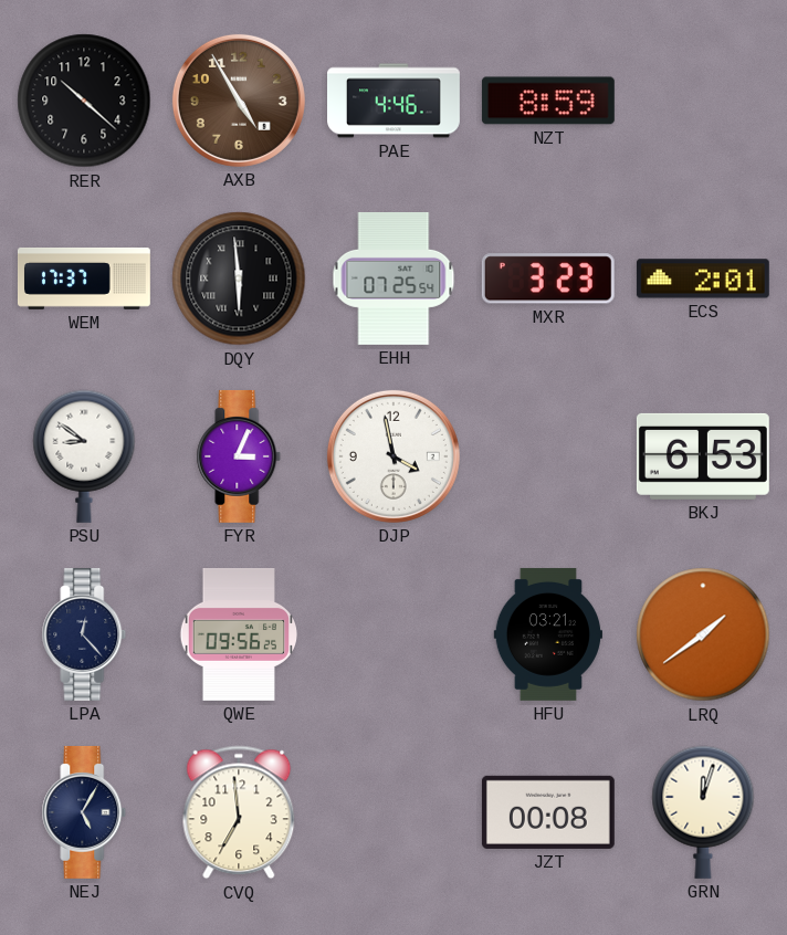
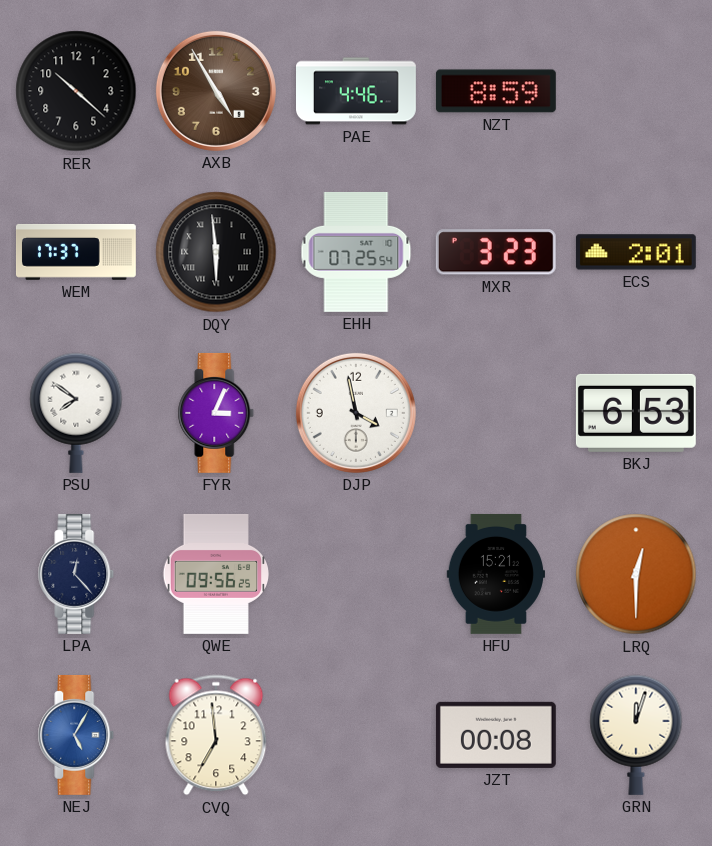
PSU: 8:51 -> 7:51
HFU: 03:21 -> 15:21
LRQ: 1:39 -> 12:30
NEJ dial: navy -> blue
